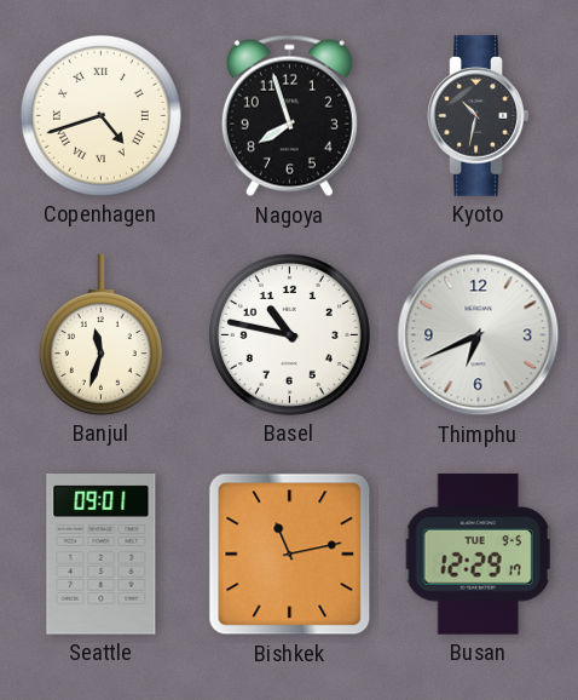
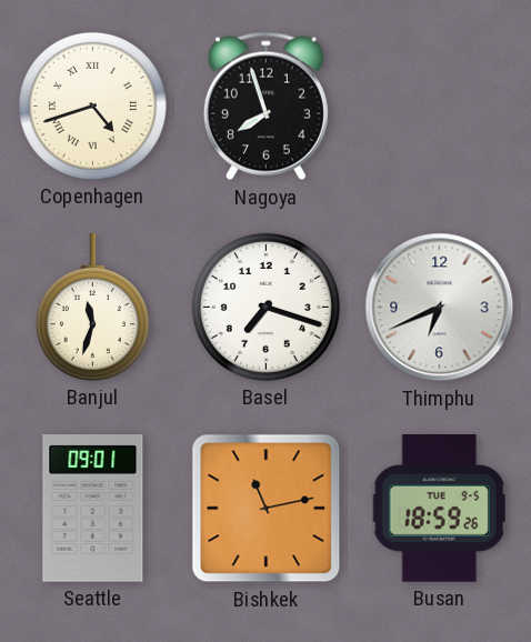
Kyoto: 10:32 -> none
Basel: 10:47 -> 7:18
Busan: 12:29 -> 18:59
